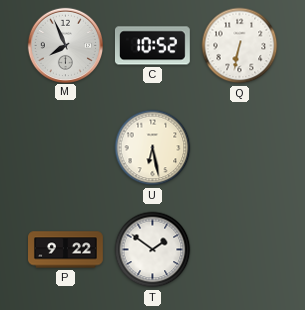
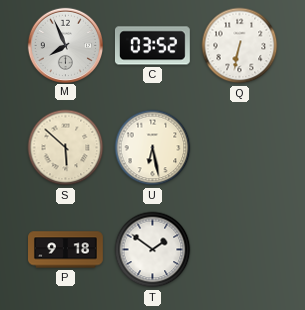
C: 10:52 -> 03:52
S: none -> 5:52
P: 9:22 -> 9:18
